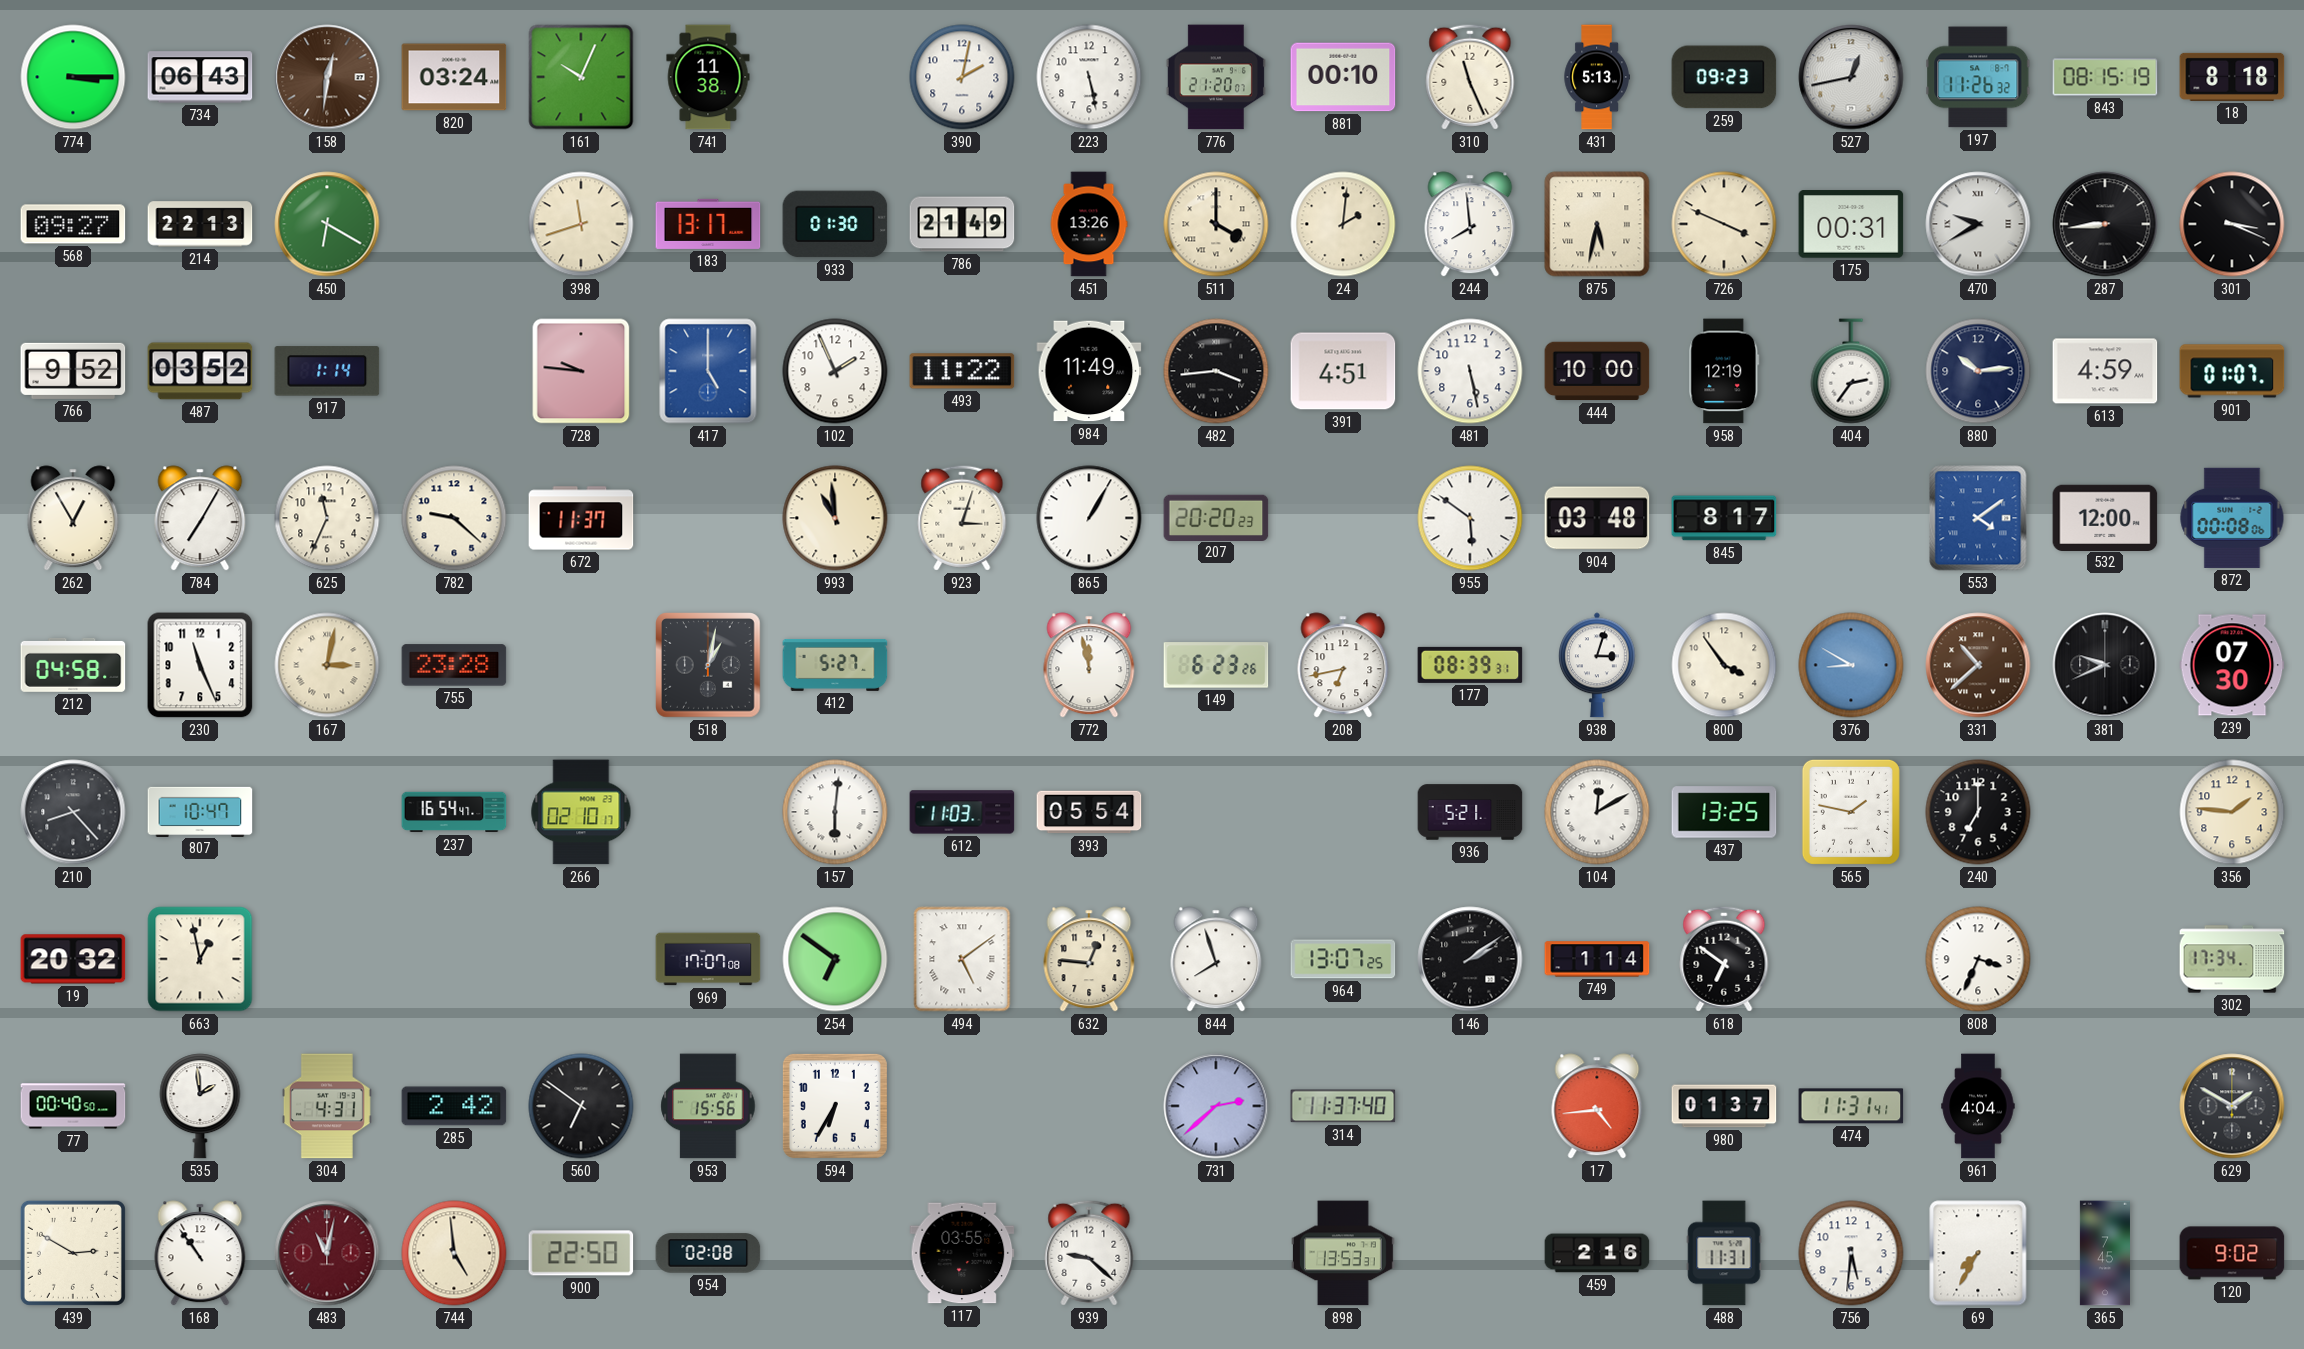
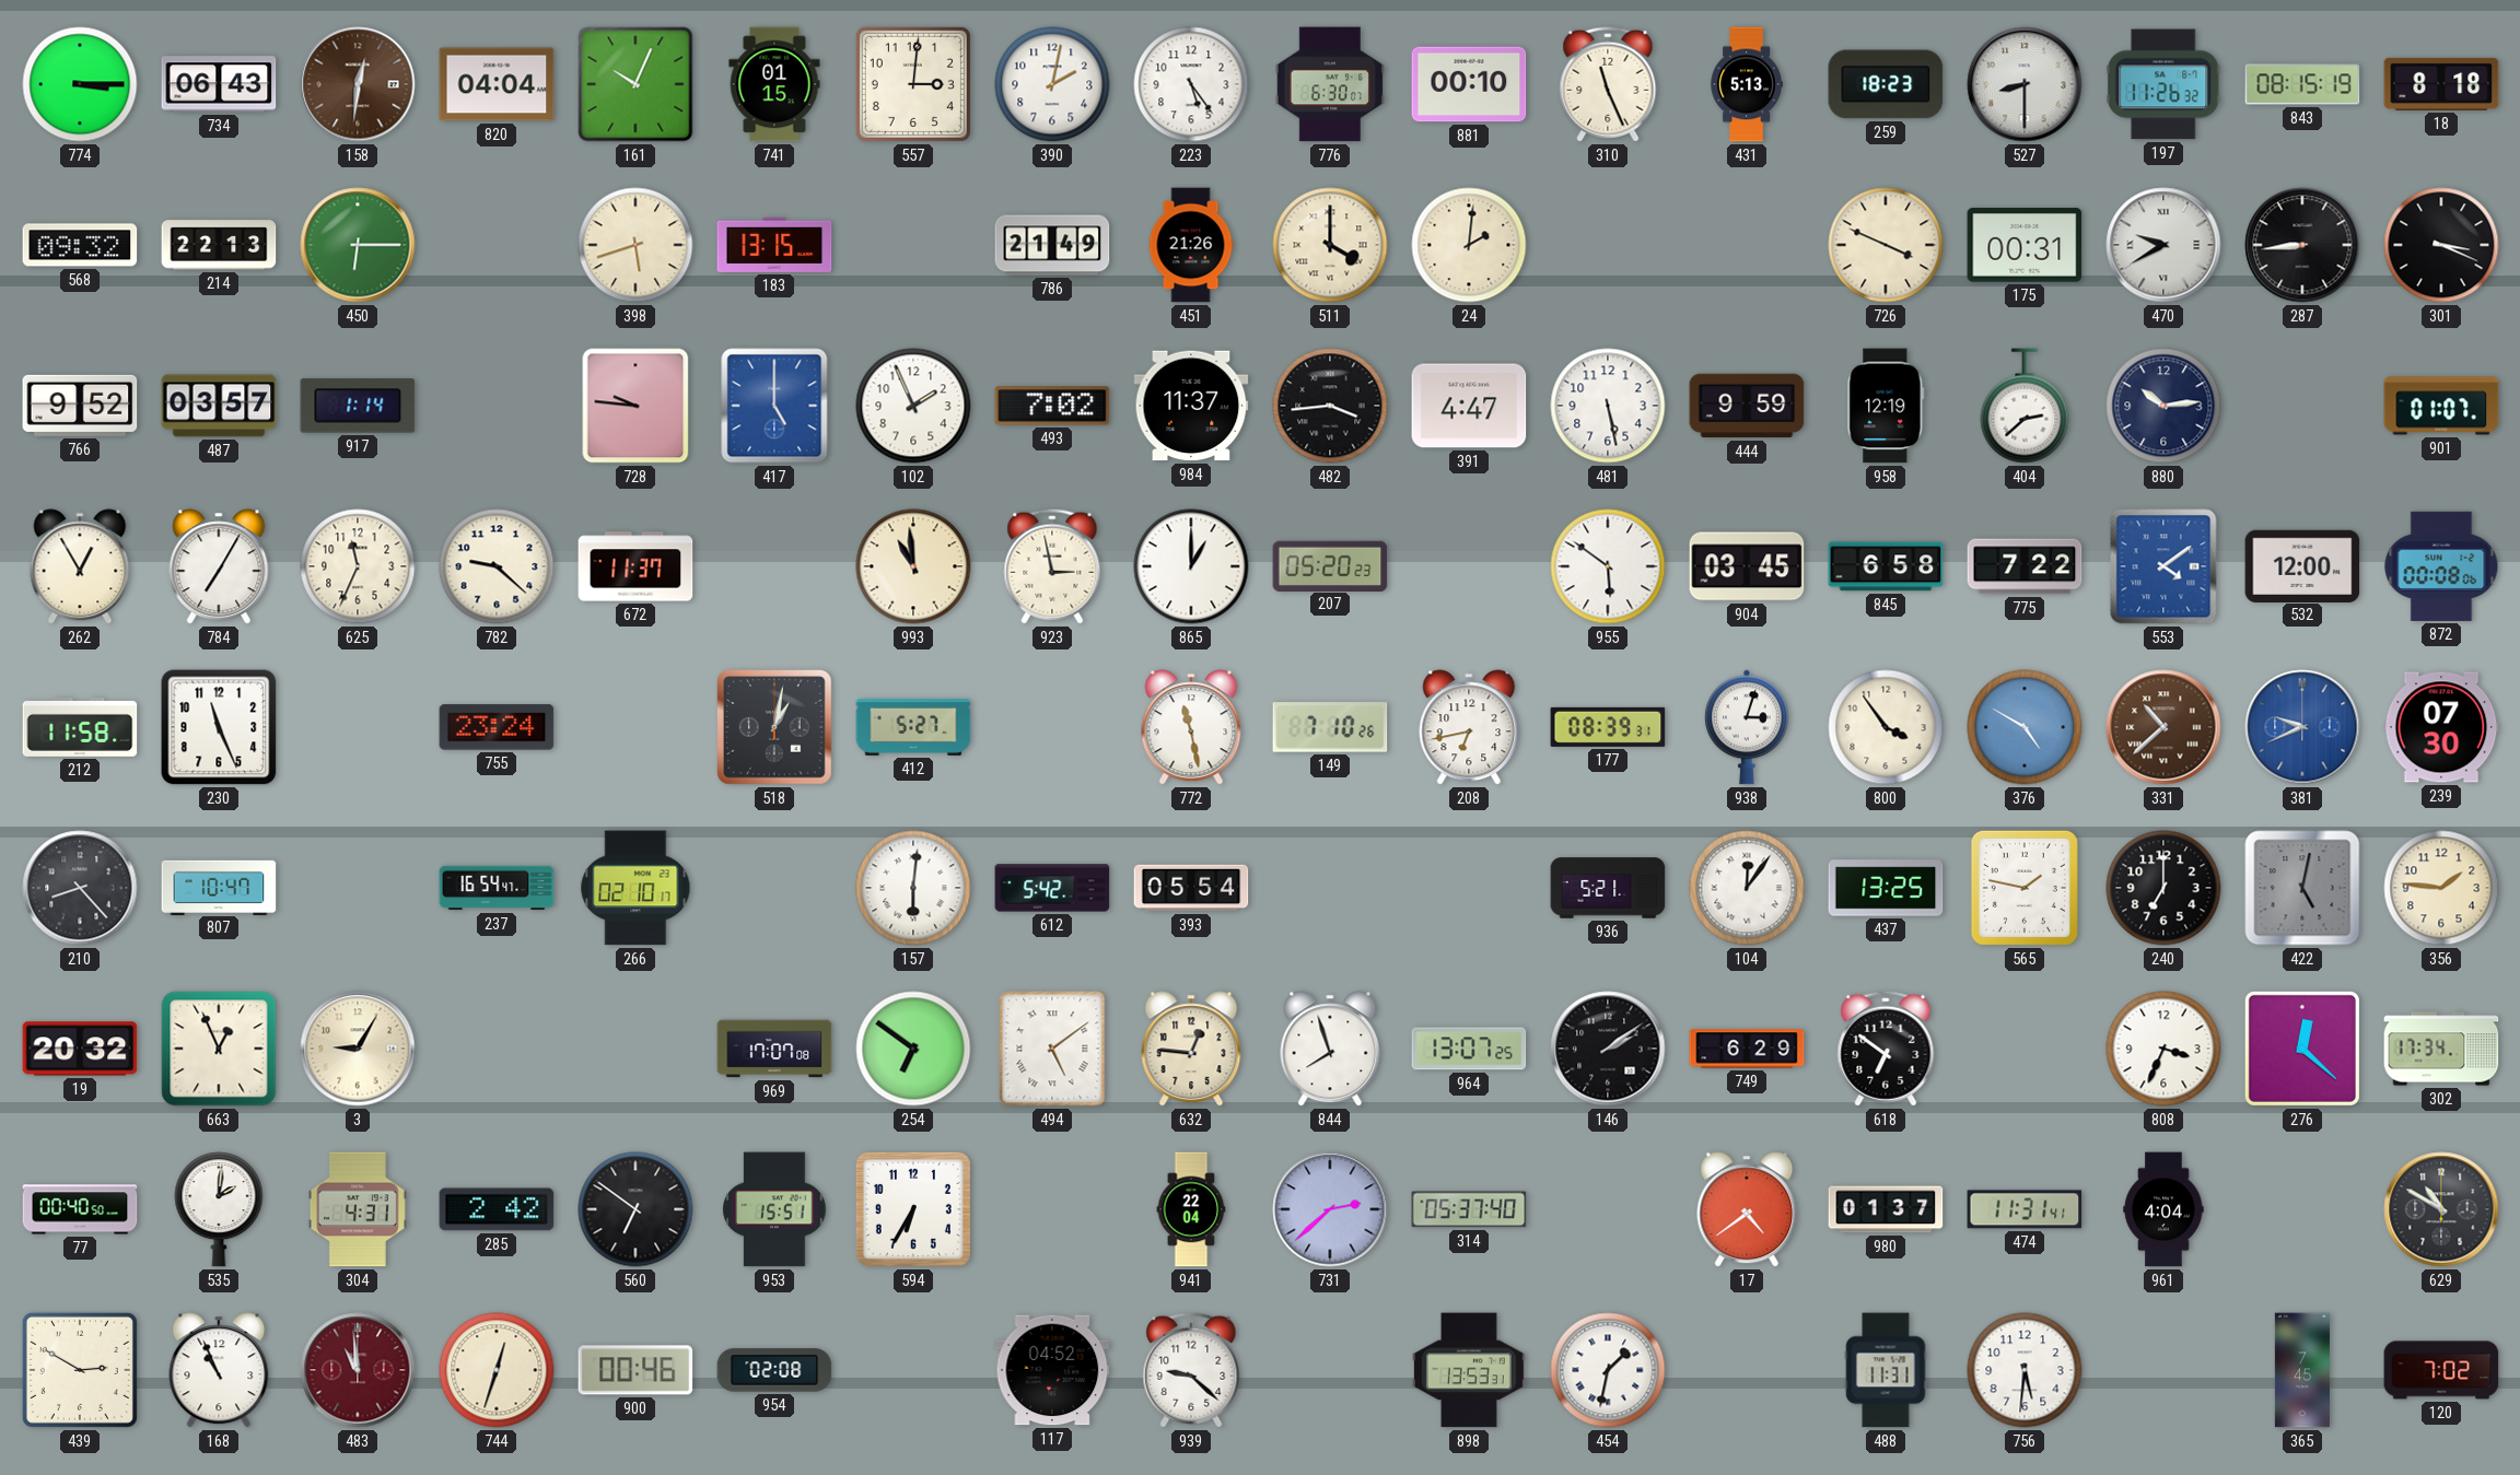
820: 03:24 -> 04:04
741: 11:38 -> 01:15
557: none -> 3:01
223: 5:28 -> 5:24
776: 21:20 -> 6:30
259: 09:23 -> 18:23
527: 12:43 -> 8:30
568: 09:27 -> 09:32
450: 6:20 -> 6:15
398: 11:42 -> 5:42
183: 13:17 -> 13:15
933: 01:30 -> none
451: 13:26 -> 21:26
244: 7:59 -> none
875: 5:32 -> none
487: 03:52 -> 03:57
493: 11:22 -> 7:02
984: 11:49 -> 11:37
391: 4:51 -> 4:47
444: 10:00 -> 9:59
404: 2:36 -> 2:38
613: 4:59 -> none
923: 3:03 -> 2:58
865: 1:05 -> 1:00
207: 20:20 -> 05:20
904: 03:48 -> 03:45
845: 8:17 -> 6:58
775: none -> 7:22
212: 04:58 -> 11:58
167: 3:02 -> none
755: 23:28 -> 23:24
772: 11:58 -> 11:28
149: 6:23 -> 7:10
376: 8:50 -> 4:50
381 dial: black -> blue
612: 11:03 -> 5:42
104: 12:10 -> 12:06
422: none -> 5:02
663: 12:58 -> 12:56
3: none -> 9:05
749: 1:14 -> 6:29
276: none -> 12:22
535: 1:59 -> 2:01
953: 15:56 -> 15:51
941: none -> 22:04
314: 11:37 -> 05:37
17: 4:44 -> 4:39
629: 1:50 -> 10:50
168: 10:54 -> 10:56
483: 11:02 -> 10:59
744: 4:59 -> 12:33
900: 22:50 -> 00:46
117: 03:55 -> 04:52
454: none -> 1:32
459: 2:16 -> none
69: 7:35 -> none
120: 9:02 -> 7:02
